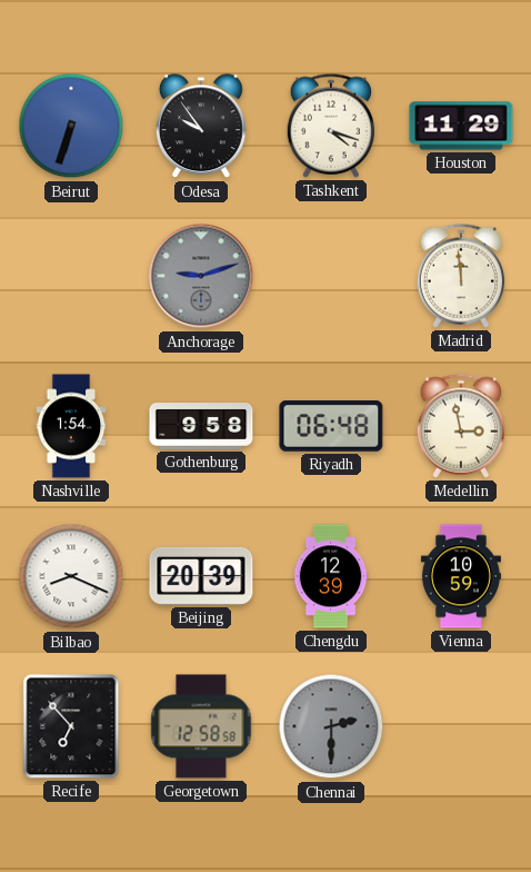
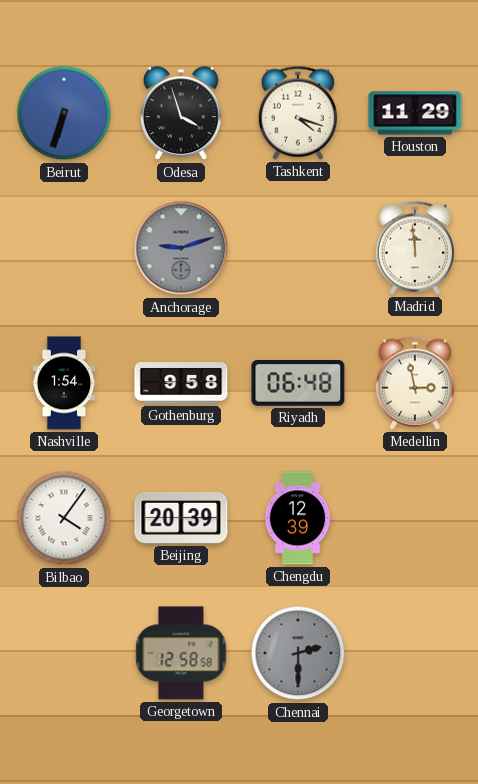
Odesa: 9:54 -> 3:57
Bilbao: 8:19 -> 4:06
Vienna: 10:59 -> none
Recife: 6:53 -> none
